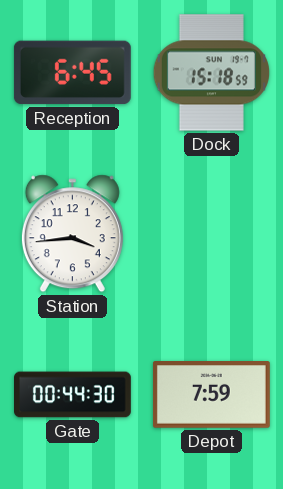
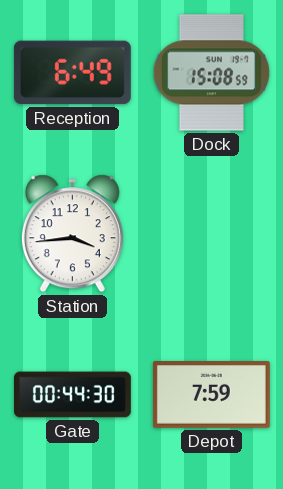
Reception: 6:45 -> 6:49
Dock: 15:18 -> 15:08
